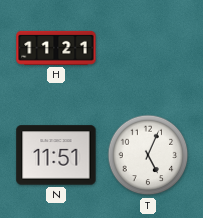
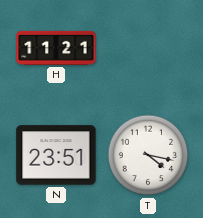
N: 11:51 -> 23:51
T: 5:04 -> 4:17
